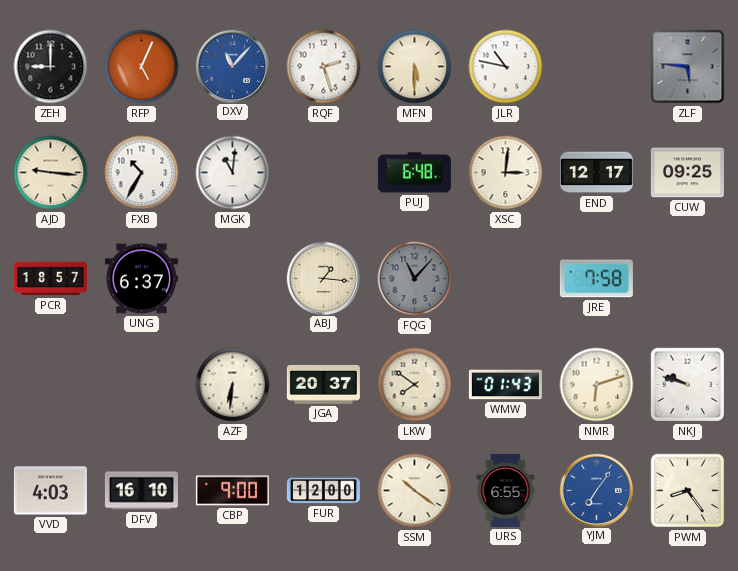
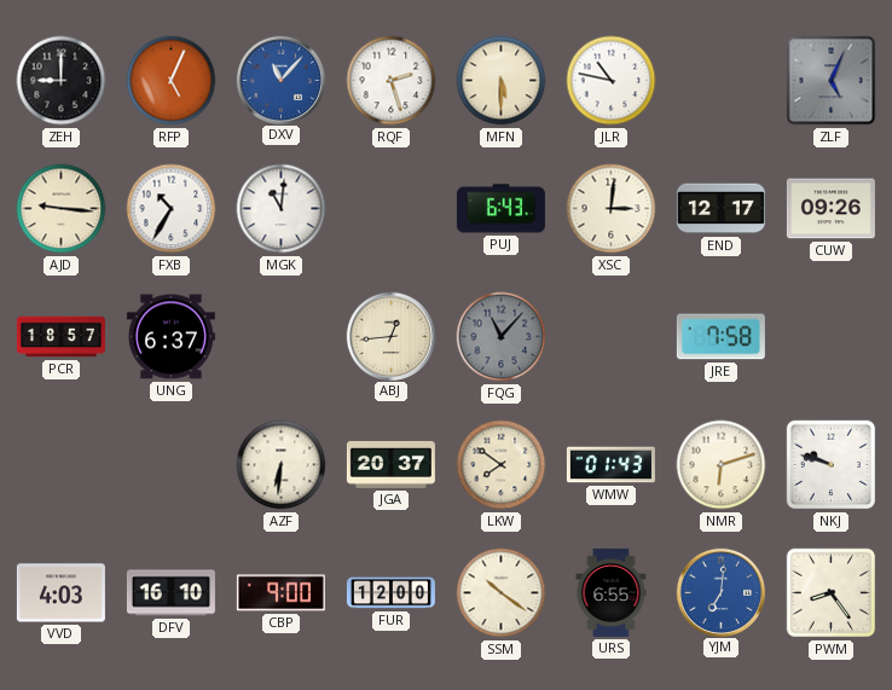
ZLF: 5:46 -> 5:04
PUJ: 6:48 -> 6:43
CUW: 09:25 -> 09:26
ABJ: 1:16 -> 12:44
YJM: 7:06 -> 7:01
